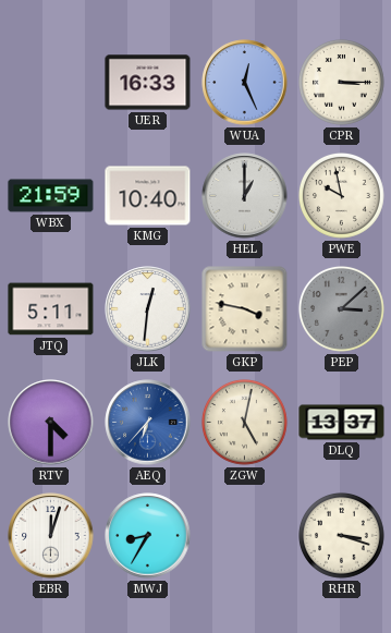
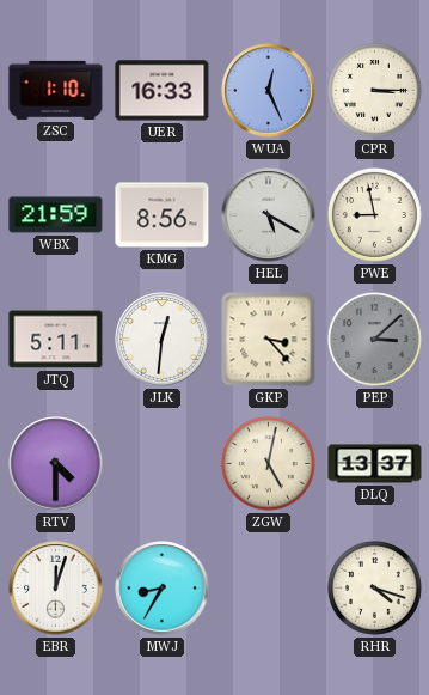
ZSC: none -> 1:10
KMG: 10:40 -> 8:56
HEL: 1:00 -> 5:20
PWE: 9:58 -> 8:58
GKP: 3:47 -> 3:23
AEQ: 6:37 -> none
RHR: 3:18 -> 4:18
